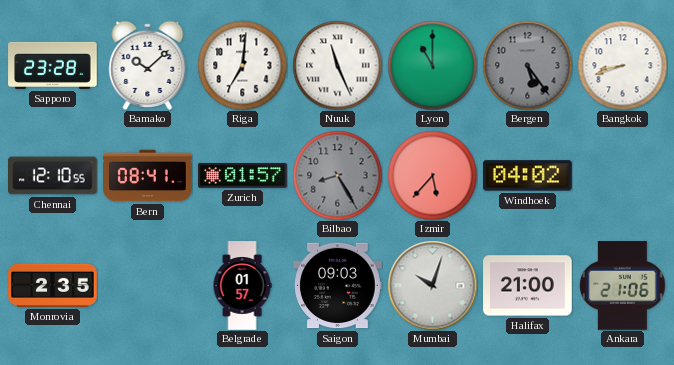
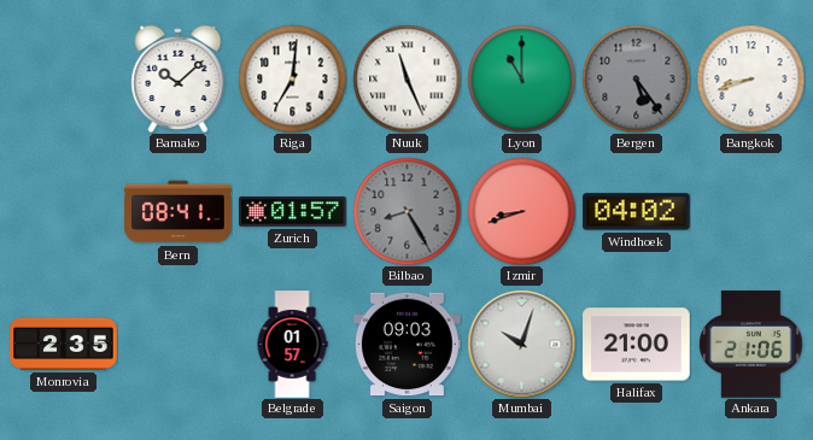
Sapporo: 23:28 -> none
Chennai: 12:10 -> none
Izmir: 5:37 -> 8:42
